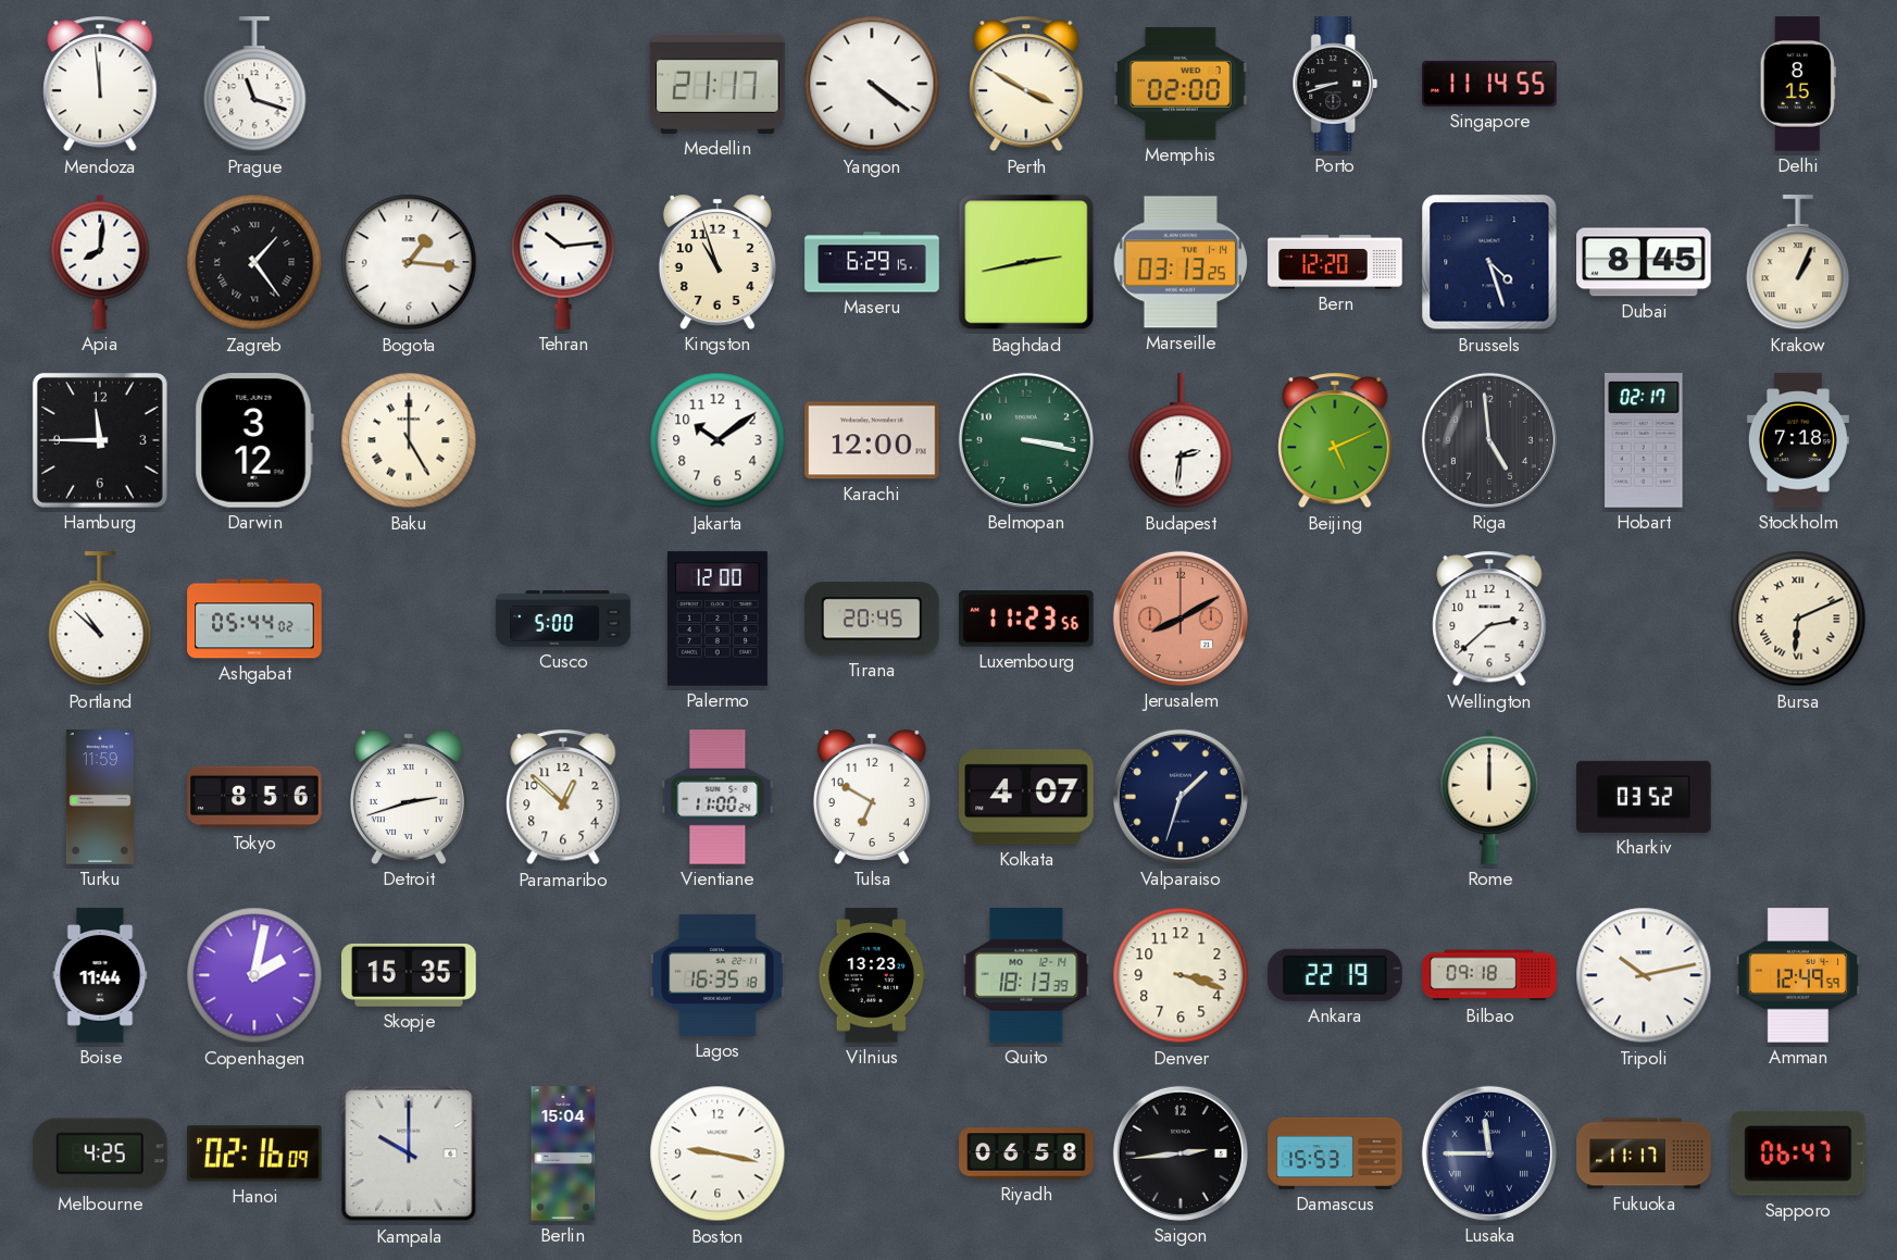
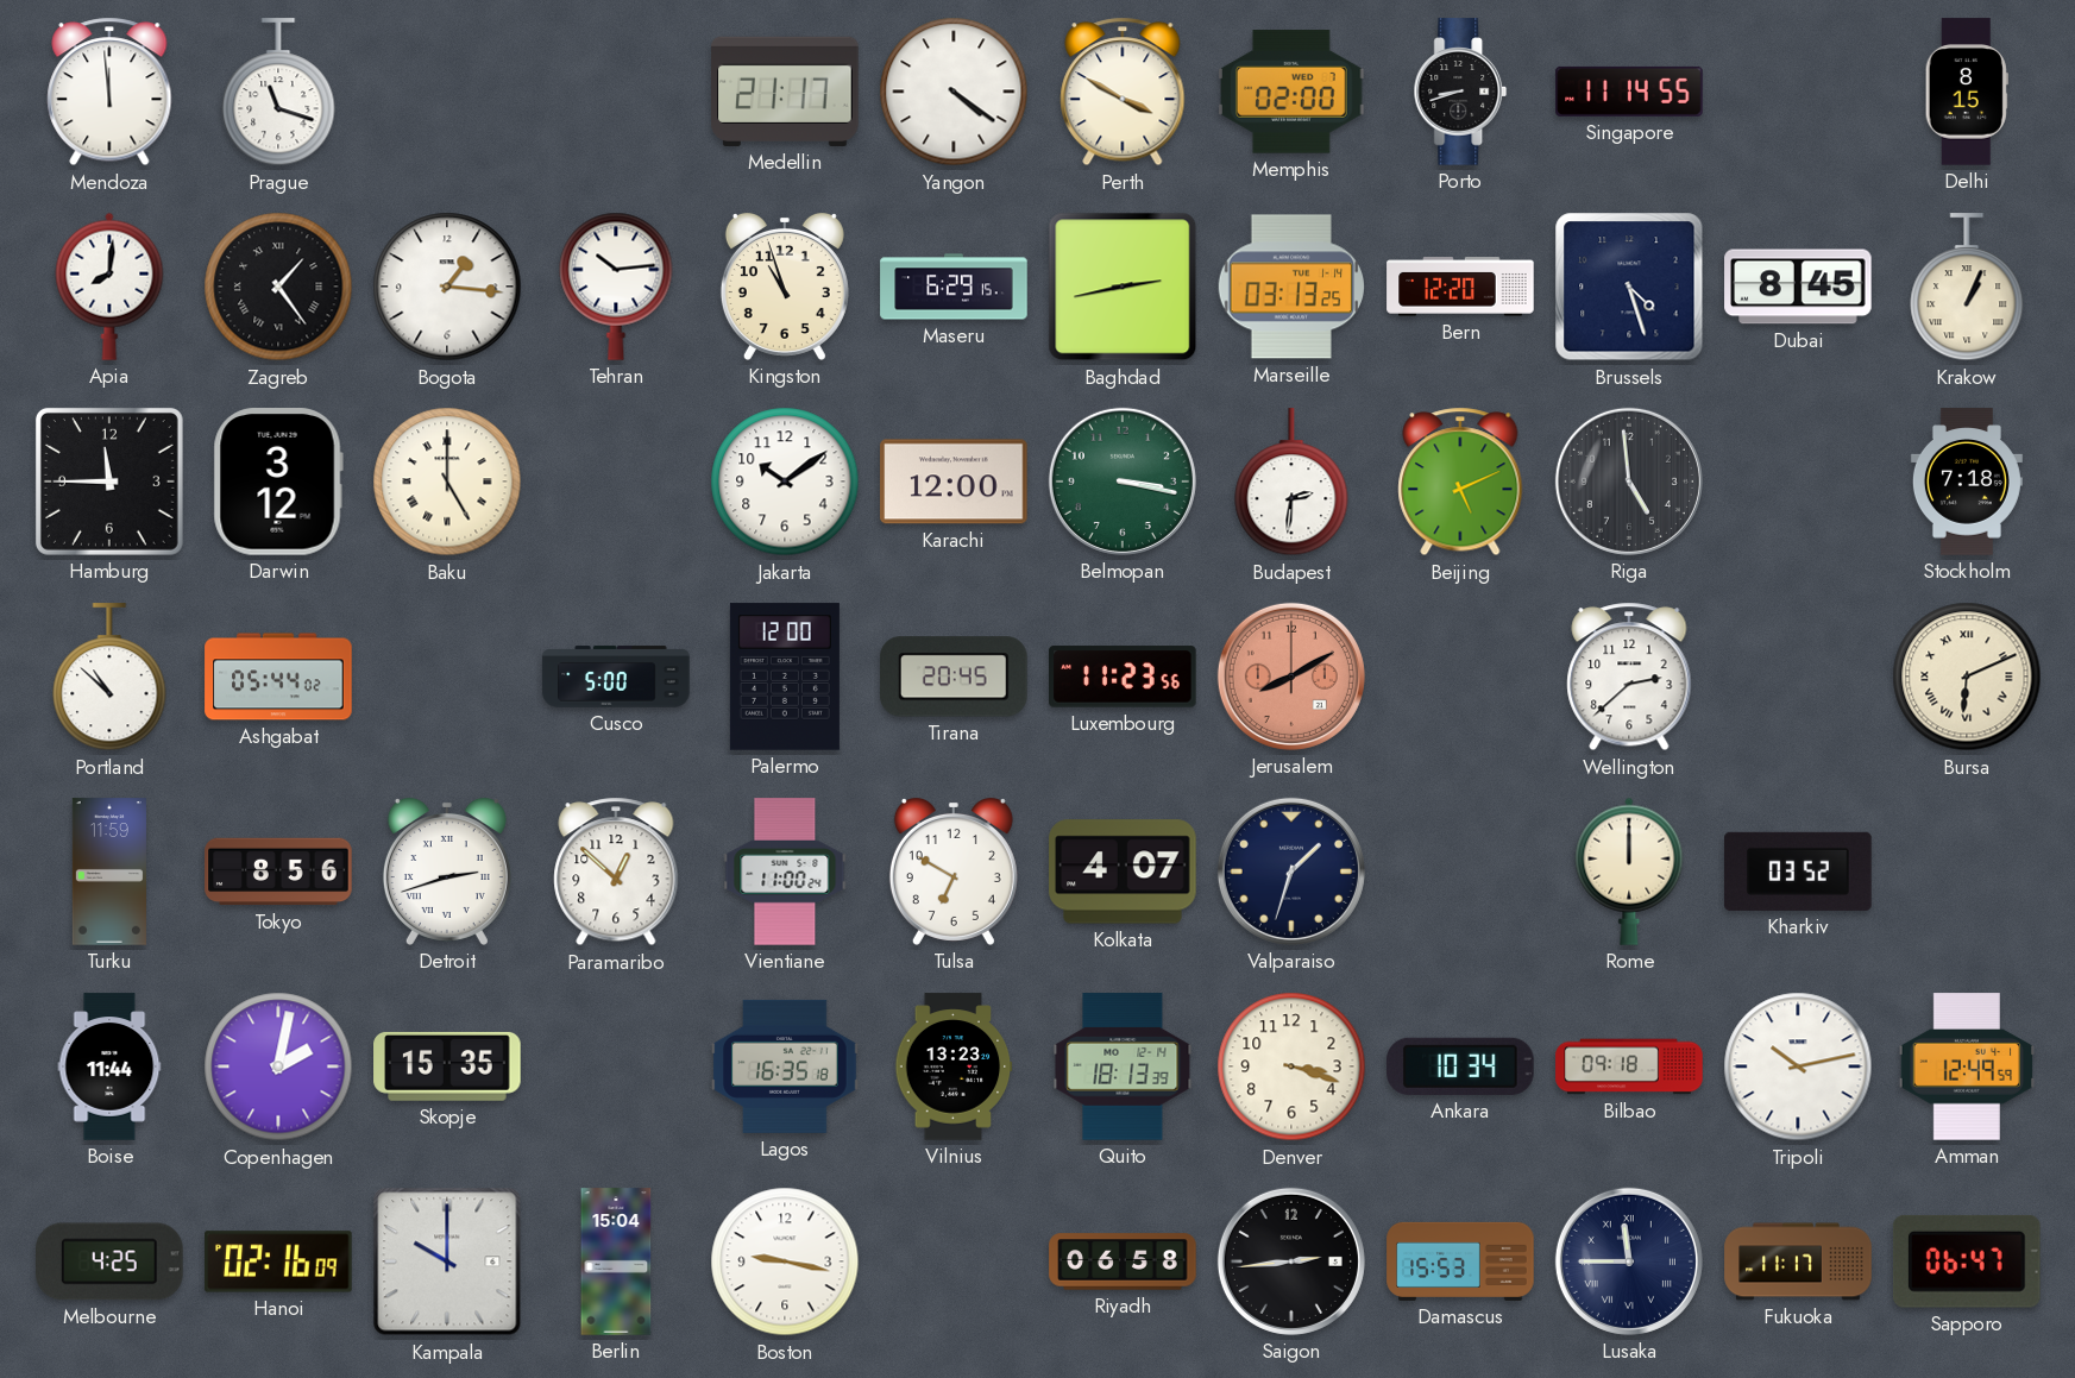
Hobart: 02:17 -> none
Ankara: 22:19 -> 10:34
